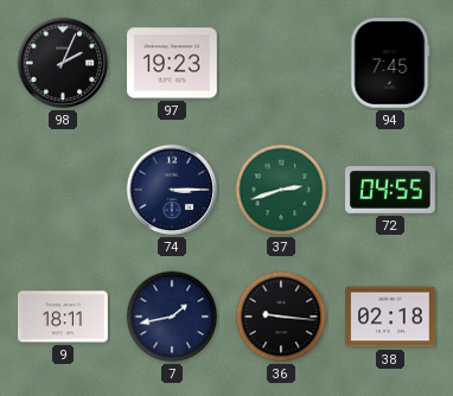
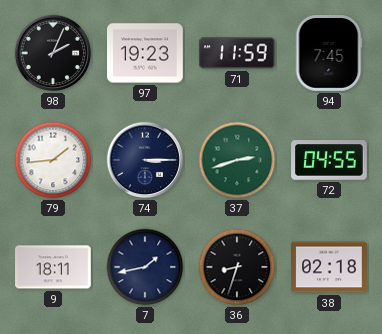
71: none -> 11:59
79: none -> 1:44
36: 9:16 -> 8:33
